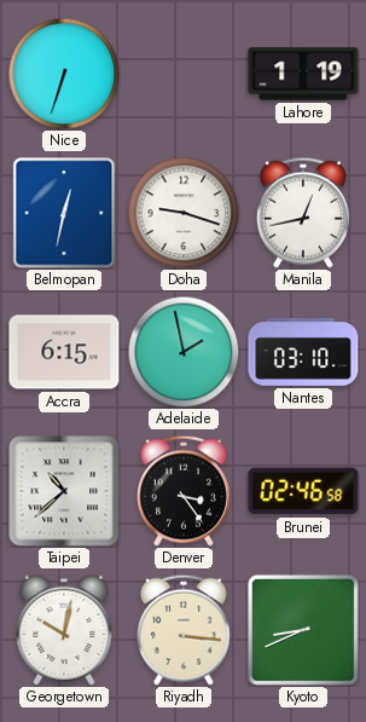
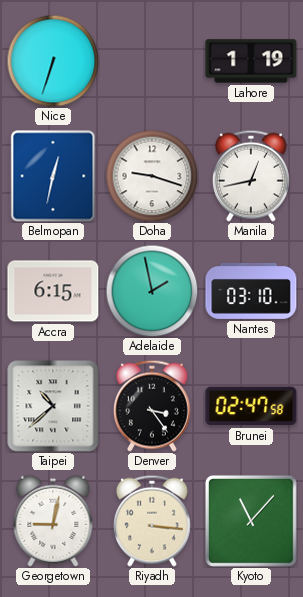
Brunei: 02:46 -> 02:47
Georgetown: 10:02 -> 9:02
Kyoto: 8:41 -> 11:07
